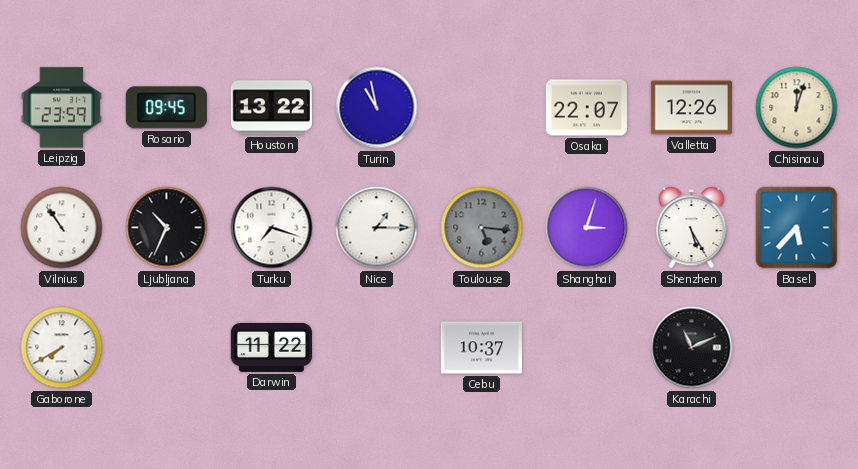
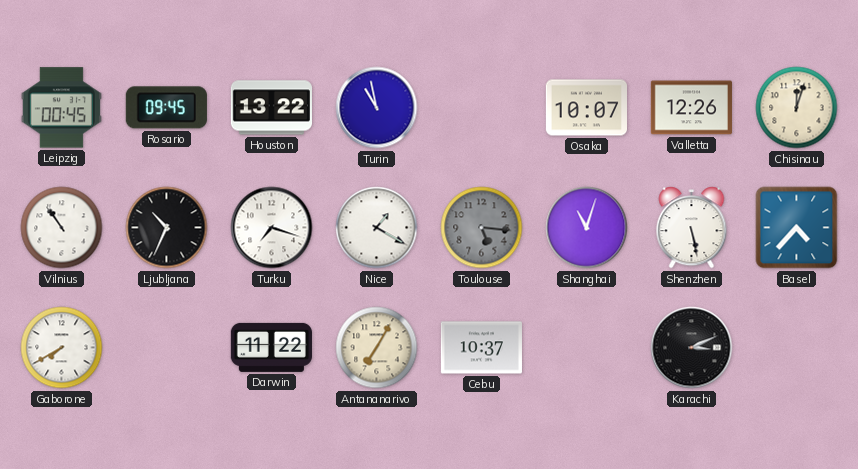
Leipzig: 23:59 -> 00:45
Osaka: 22:07 -> 10:07
Nice: 1:15 -> 1:20
Shanghai: 3:03 -> 11:03
Shenzhen: 5:25 -> 5:28
Basel: 5:37 -> 4:37
Antananarivo: none -> 7:05
Karachi: 11:11 -> 3:11
